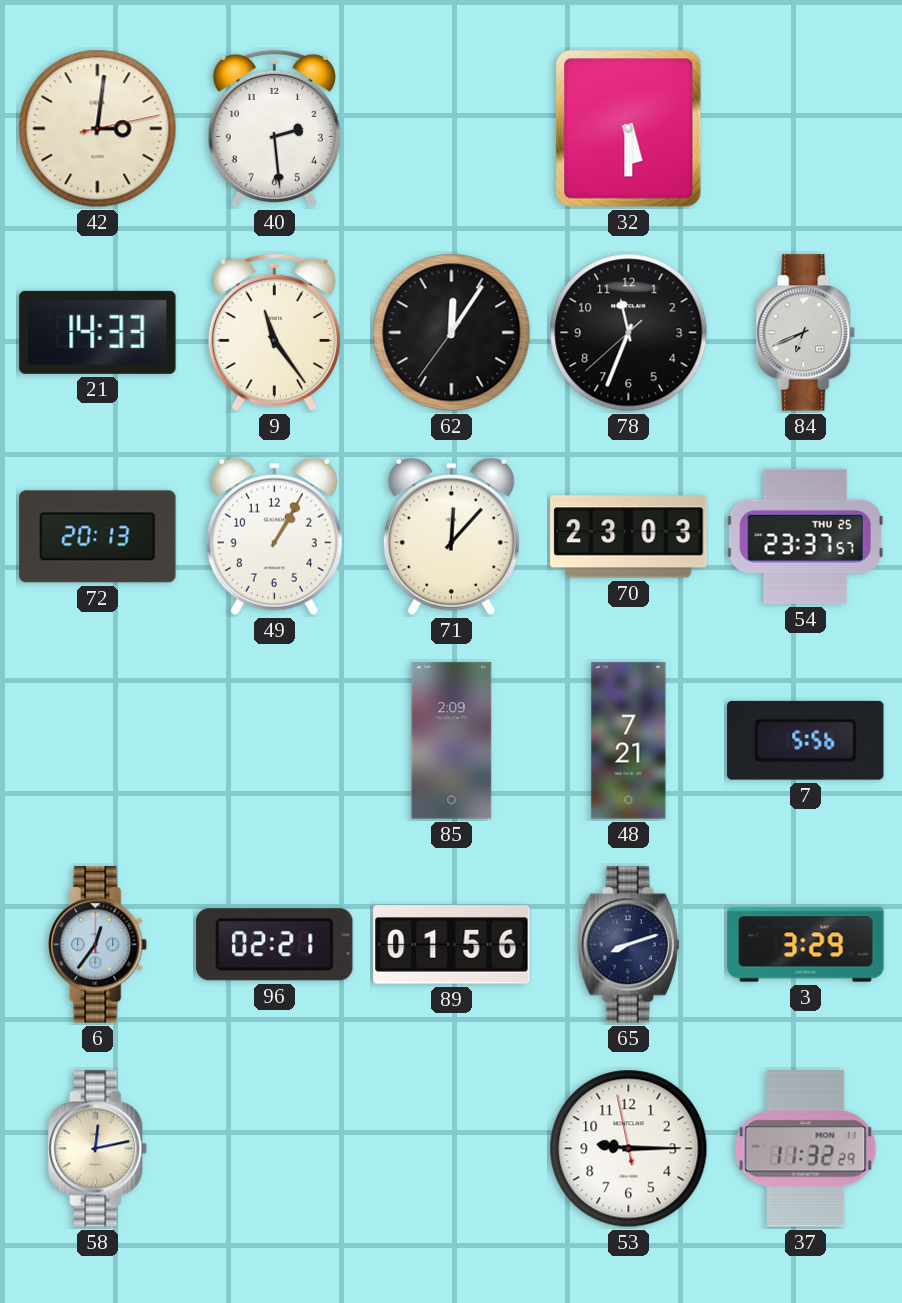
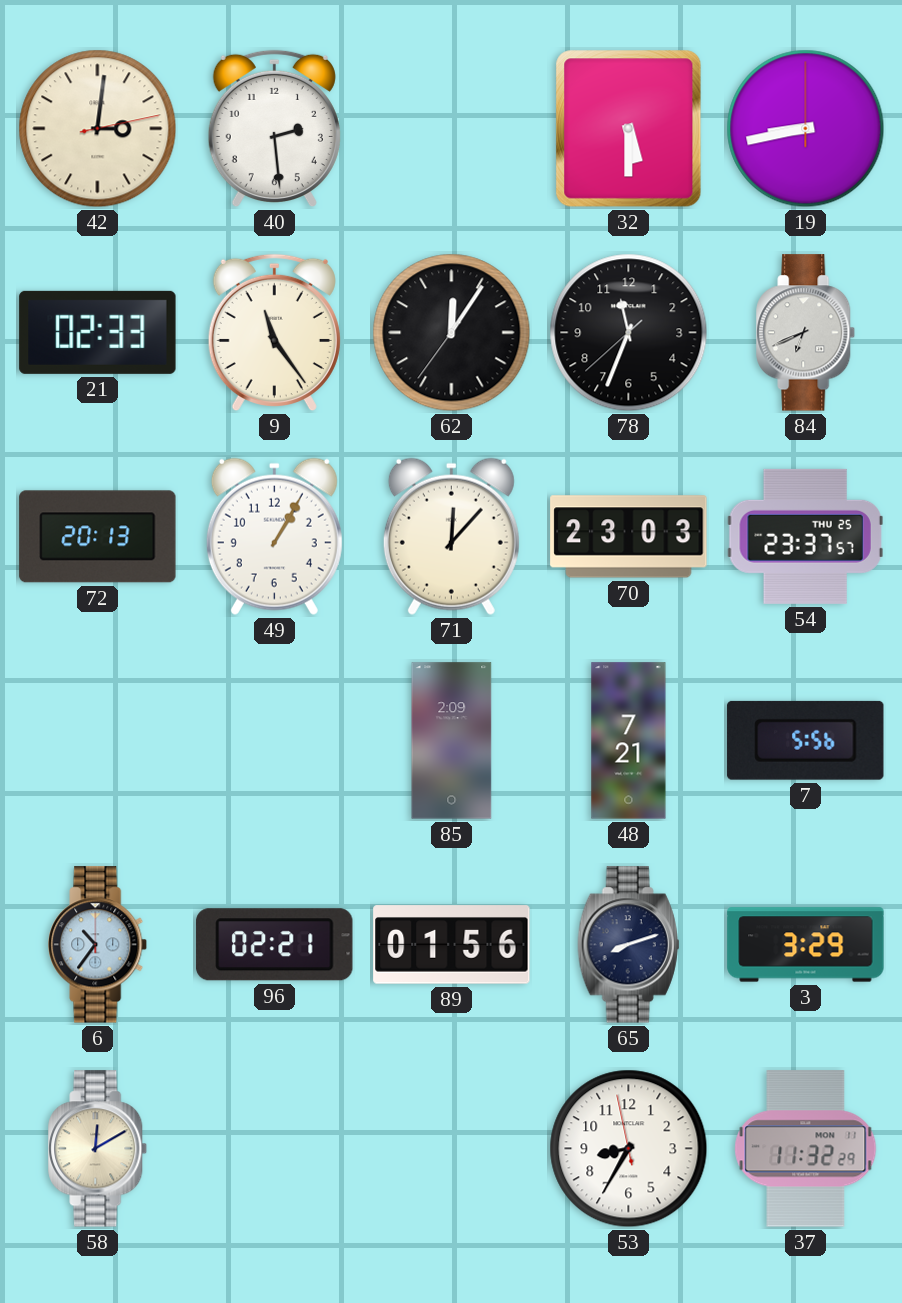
19: none -> 8:43
21: 14:33 -> 02:33
6: 12:36 -> 10:36
58: 12:13 -> 12:10
53: 9:14 -> 8:34
